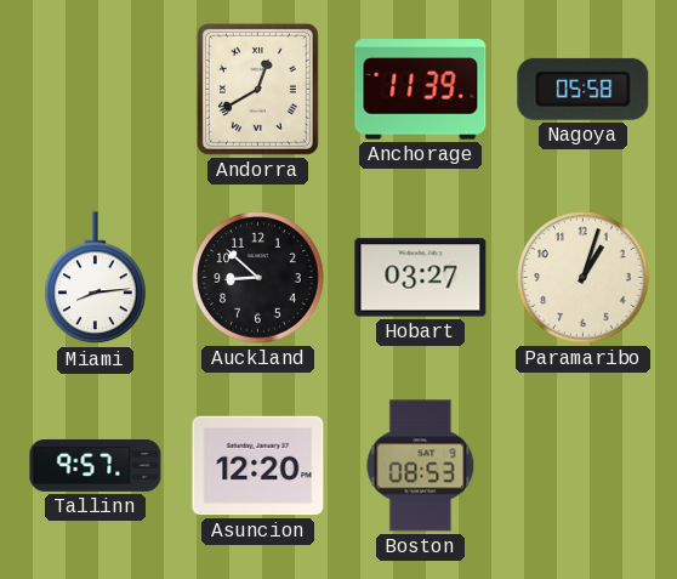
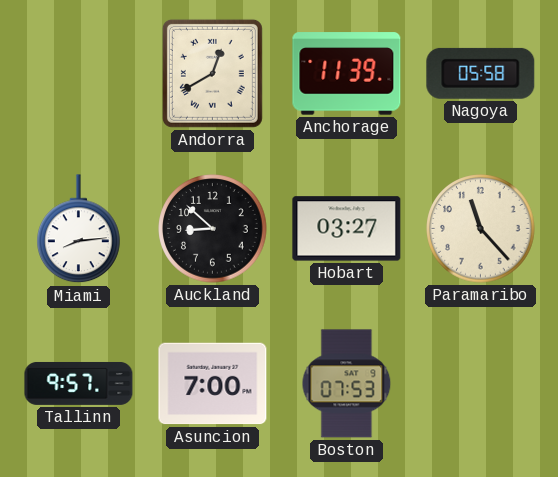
Paramaribo: 1:03 -> 11:23
Asuncion: 12:20 -> 7:00
Boston: 08:53 -> 07:53
